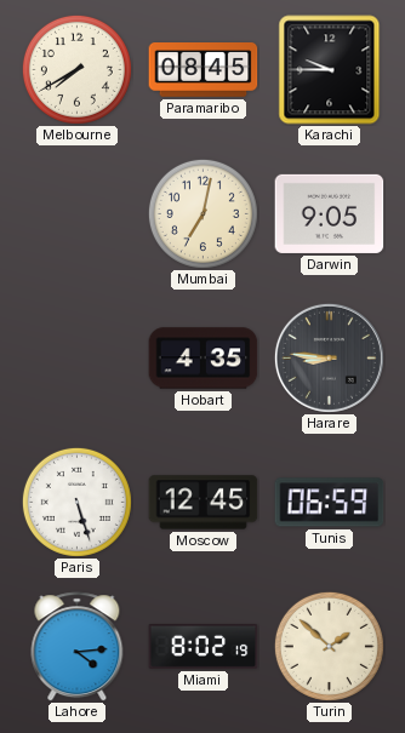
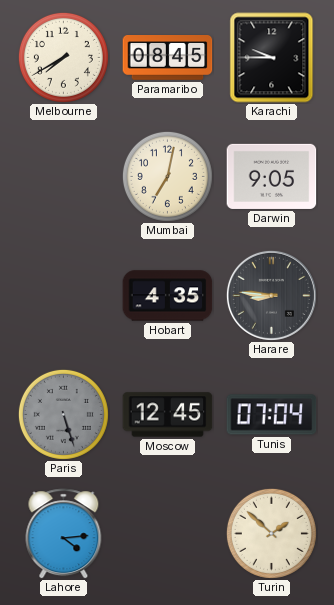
Paris dial: white -> grey
Tunis: 06:59 -> 07:04
Miami: 8:02 -> none
